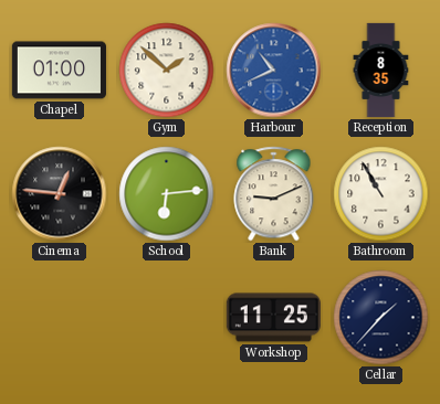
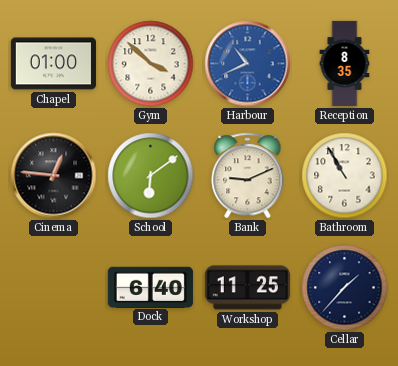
Gym: 1:52 -> 3:52
School: 6:14 -> 6:09
Dock: none -> 6:40
